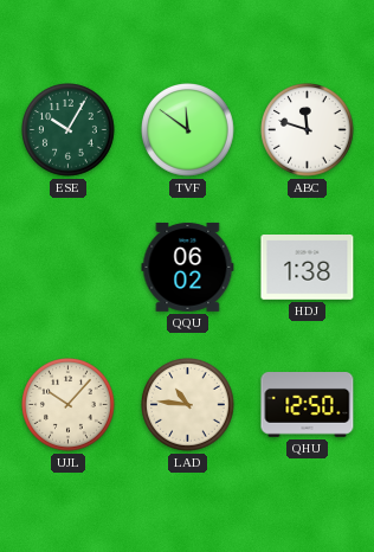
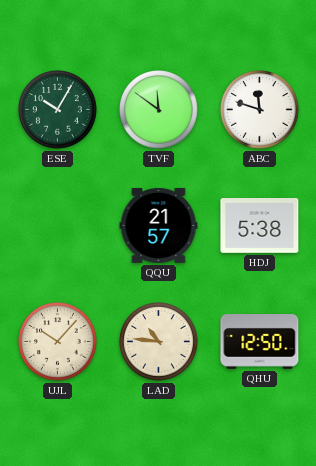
QQU: 06:02 -> 21:57
HDJ: 1:38 -> 5:38
